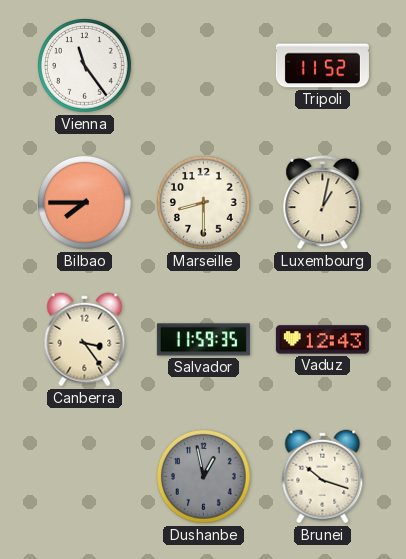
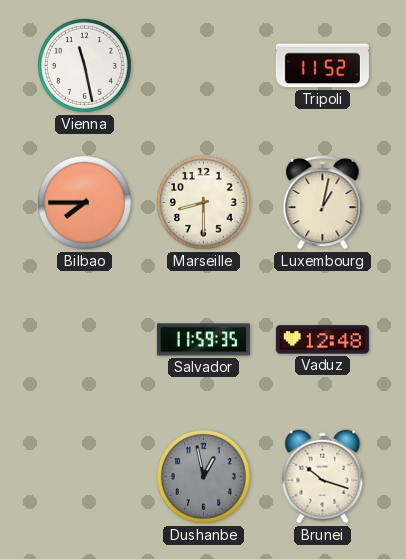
Vienna: 11:24 -> 11:28
Canberra: 3:24 -> none
Vaduz: 12:43 -> 12:48
